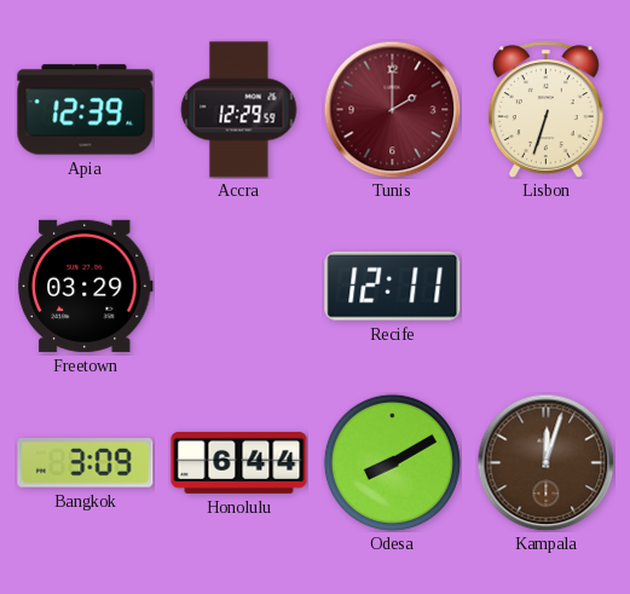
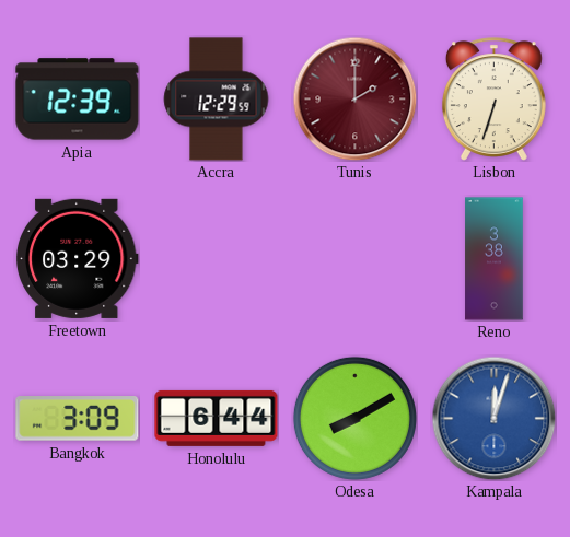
Recife: 12:11 -> none
Reno: none -> 3:38
Kampala dial: brown -> blue
